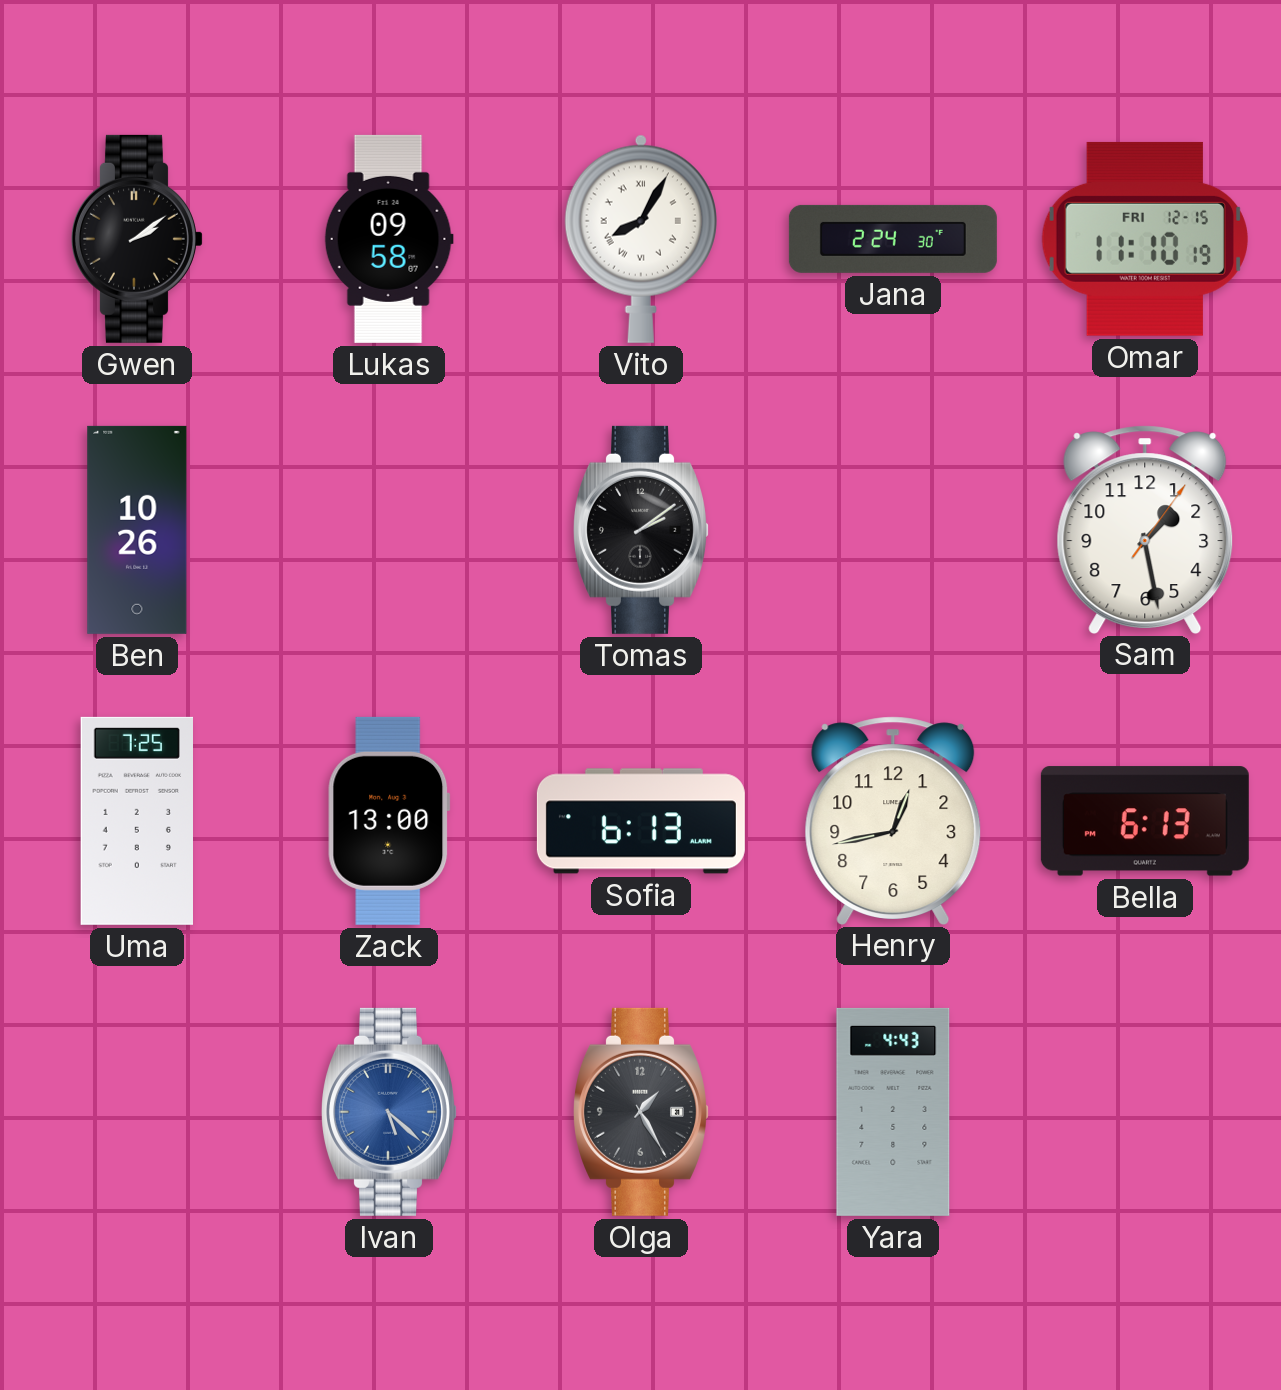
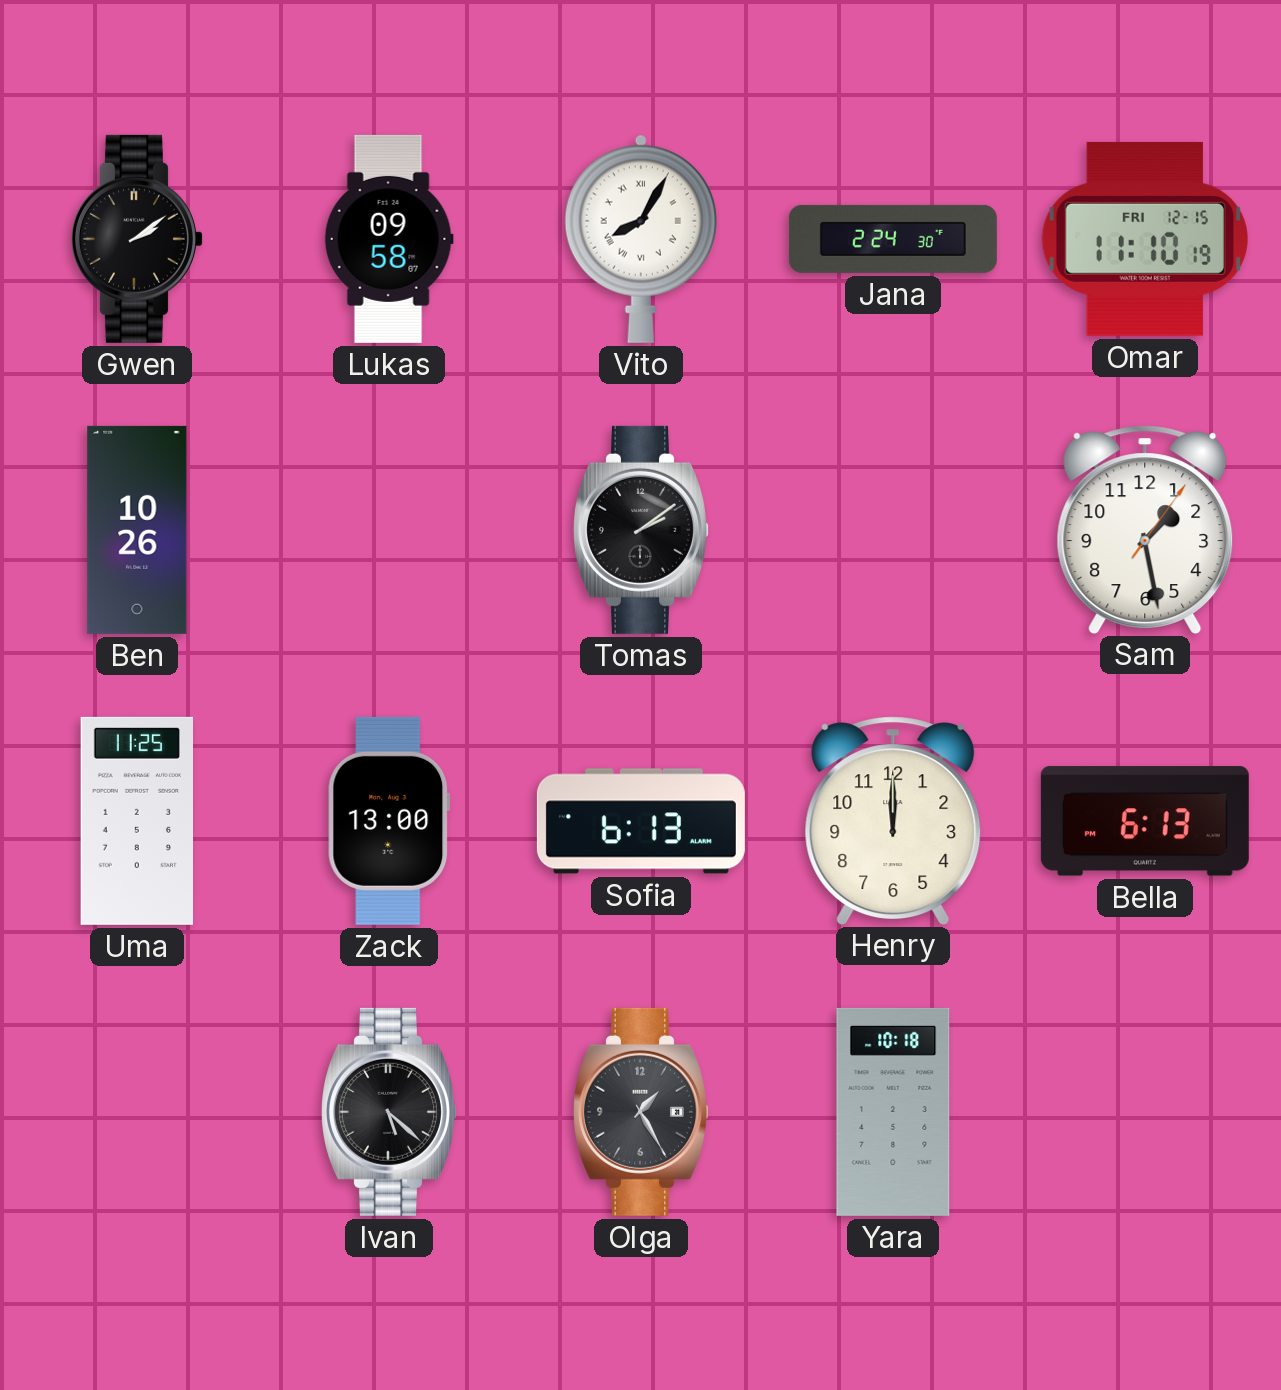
Uma: 7:25 -> 11:25
Henry: 12:43 -> 12:00
Ivan dial: blue -> black
Yara: 4:43 -> 10:18
